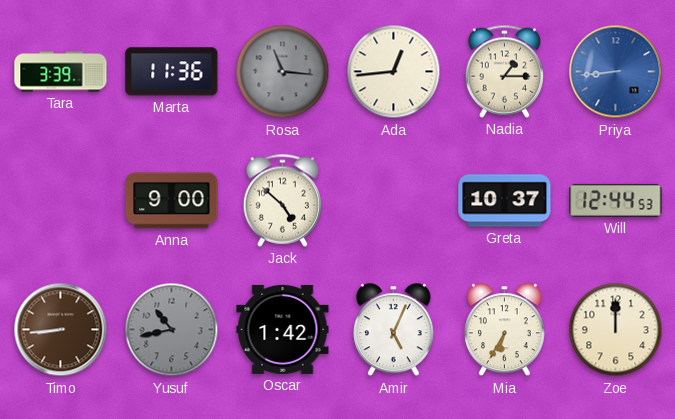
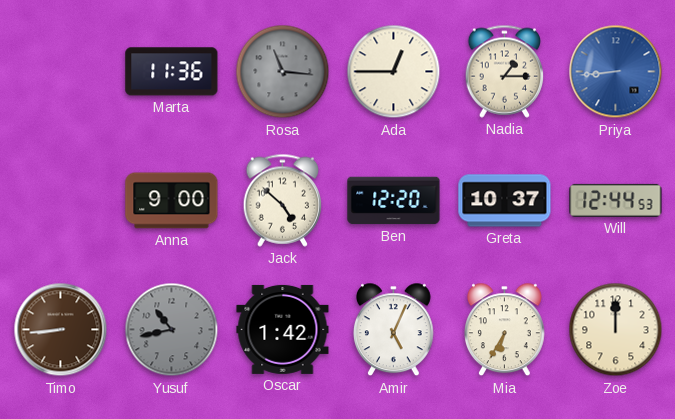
Tara: 3:39 -> none
Ada: 12:44 -> 12:45
Ben: none -> 12:20
